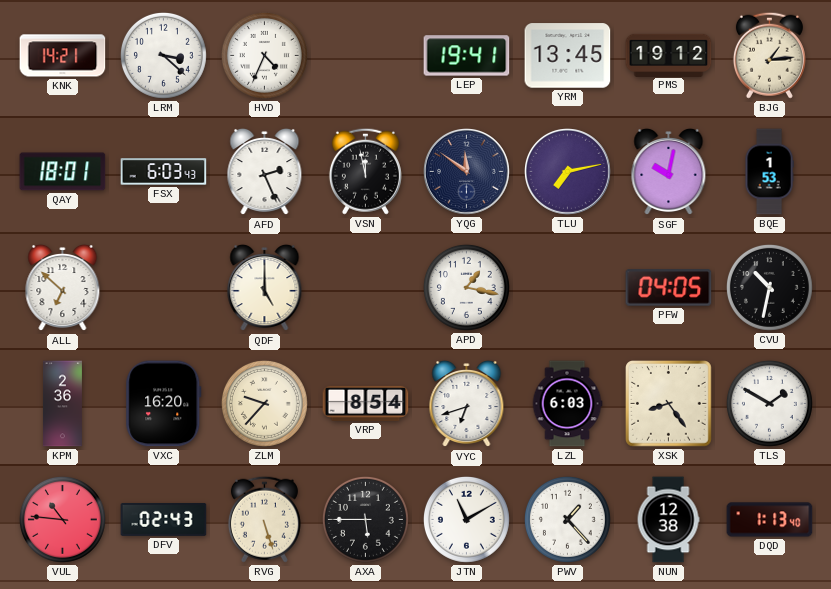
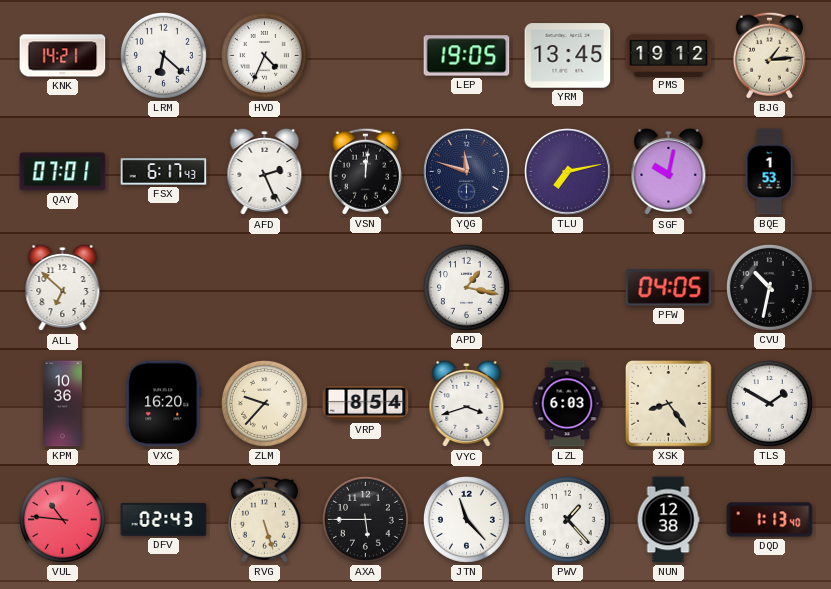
LRM: 3:22 -> 6:22
LEP: 19:41 -> 19:05
QAY: 18:01 -> 07:01
FSX: 6:03 -> 6:17
VSN: 11:58 -> 12:01
YQG: 11:51 -> 11:48
QDF: 5:00 -> none
KPM: 2:36 -> 10:36
VYC: 6:42 -> 3:42
JTN: 11:10 -> 11:23
